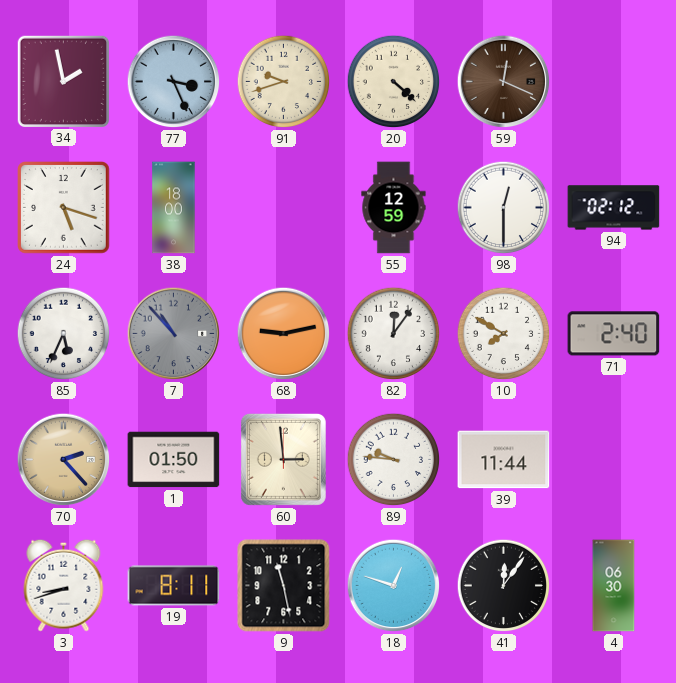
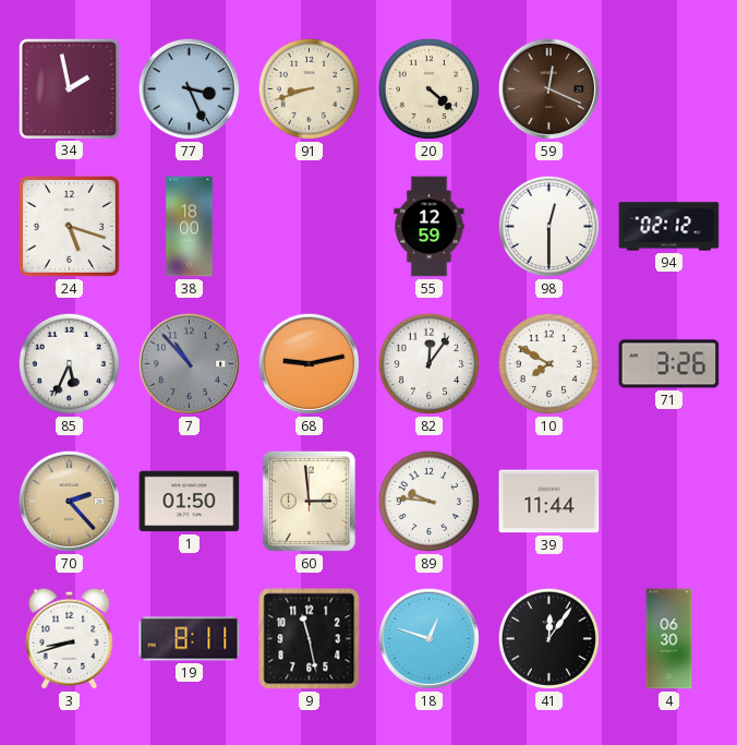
91: 9:42 -> 8:42
71: 2:40 -> 3:26
